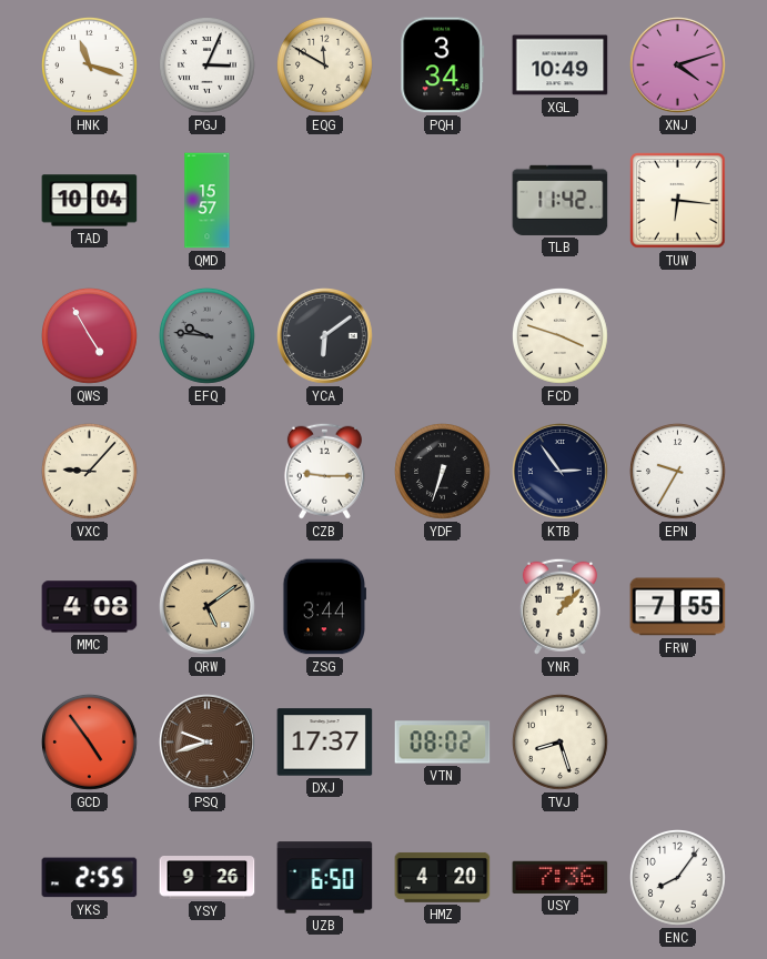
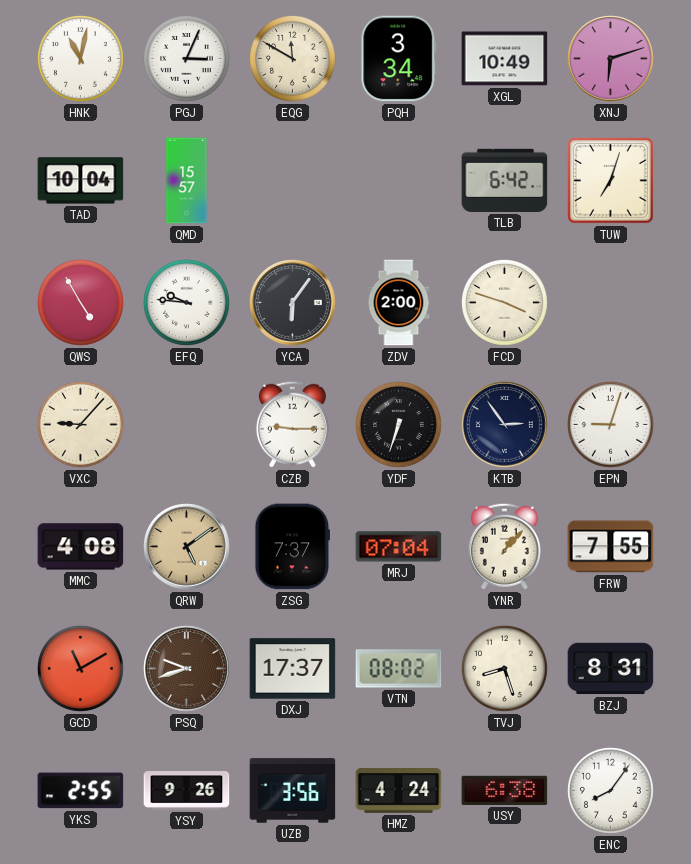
HNK: 11:18 -> 11:02
XNJ: 4:12 -> 6:12
TLB: 11:42 -> 6:42
TUW: 6:16 -> 7:03
EFQ dial: grey -> white
YCA: 6:09 -> 6:06
ZDV: none -> 2:00
EPN: 9:35 -> 9:03
ZSG: 3:44 -> 7:37
MRJ: none -> 07:04
GCD: 4:54 -> 11:10
BZJ: none -> 8:31
UZB: 6:50 -> 3:56
HMZ: 4:20 -> 4:24
USY: 7:36 -> 6:38
